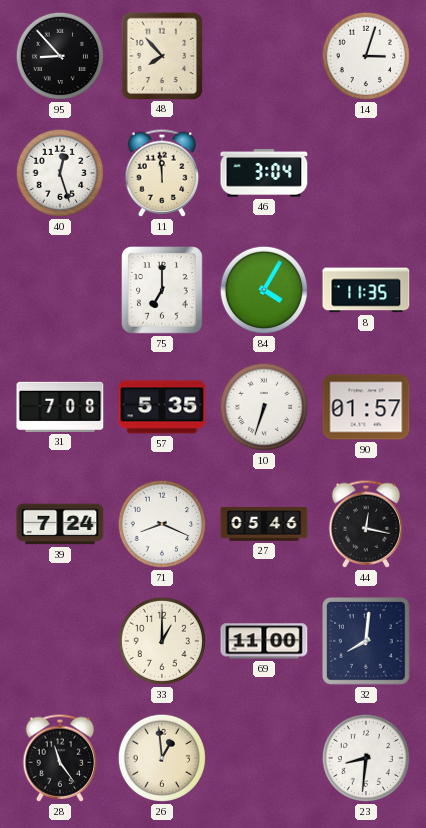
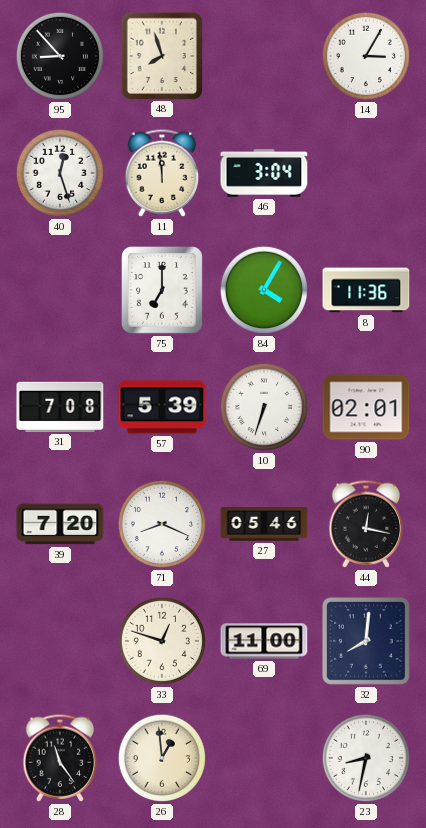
48: 7:53 -> 7:57
14: 3:03 -> 3:05
8: 11:35 -> 11:36
57: 5:35 -> 5:39
90: 01:57 -> 02:01
39: 7:24 -> 7:20
33: 1:00 -> 12:48
23: 8:31 -> 8:32
